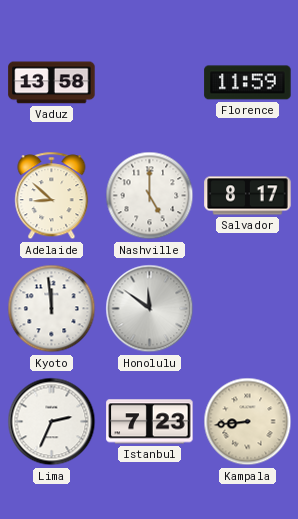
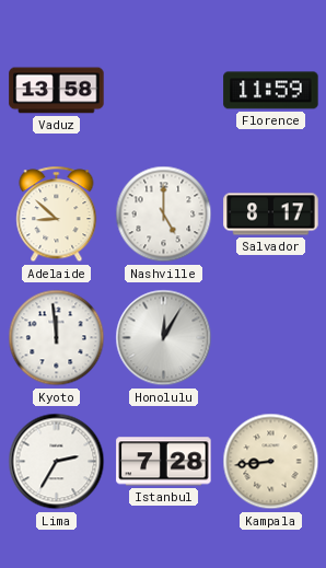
Honolulu: 11:51 -> 12:05
Lima: 2:34 -> 2:35
Istanbul: 7:23 -> 7:28
